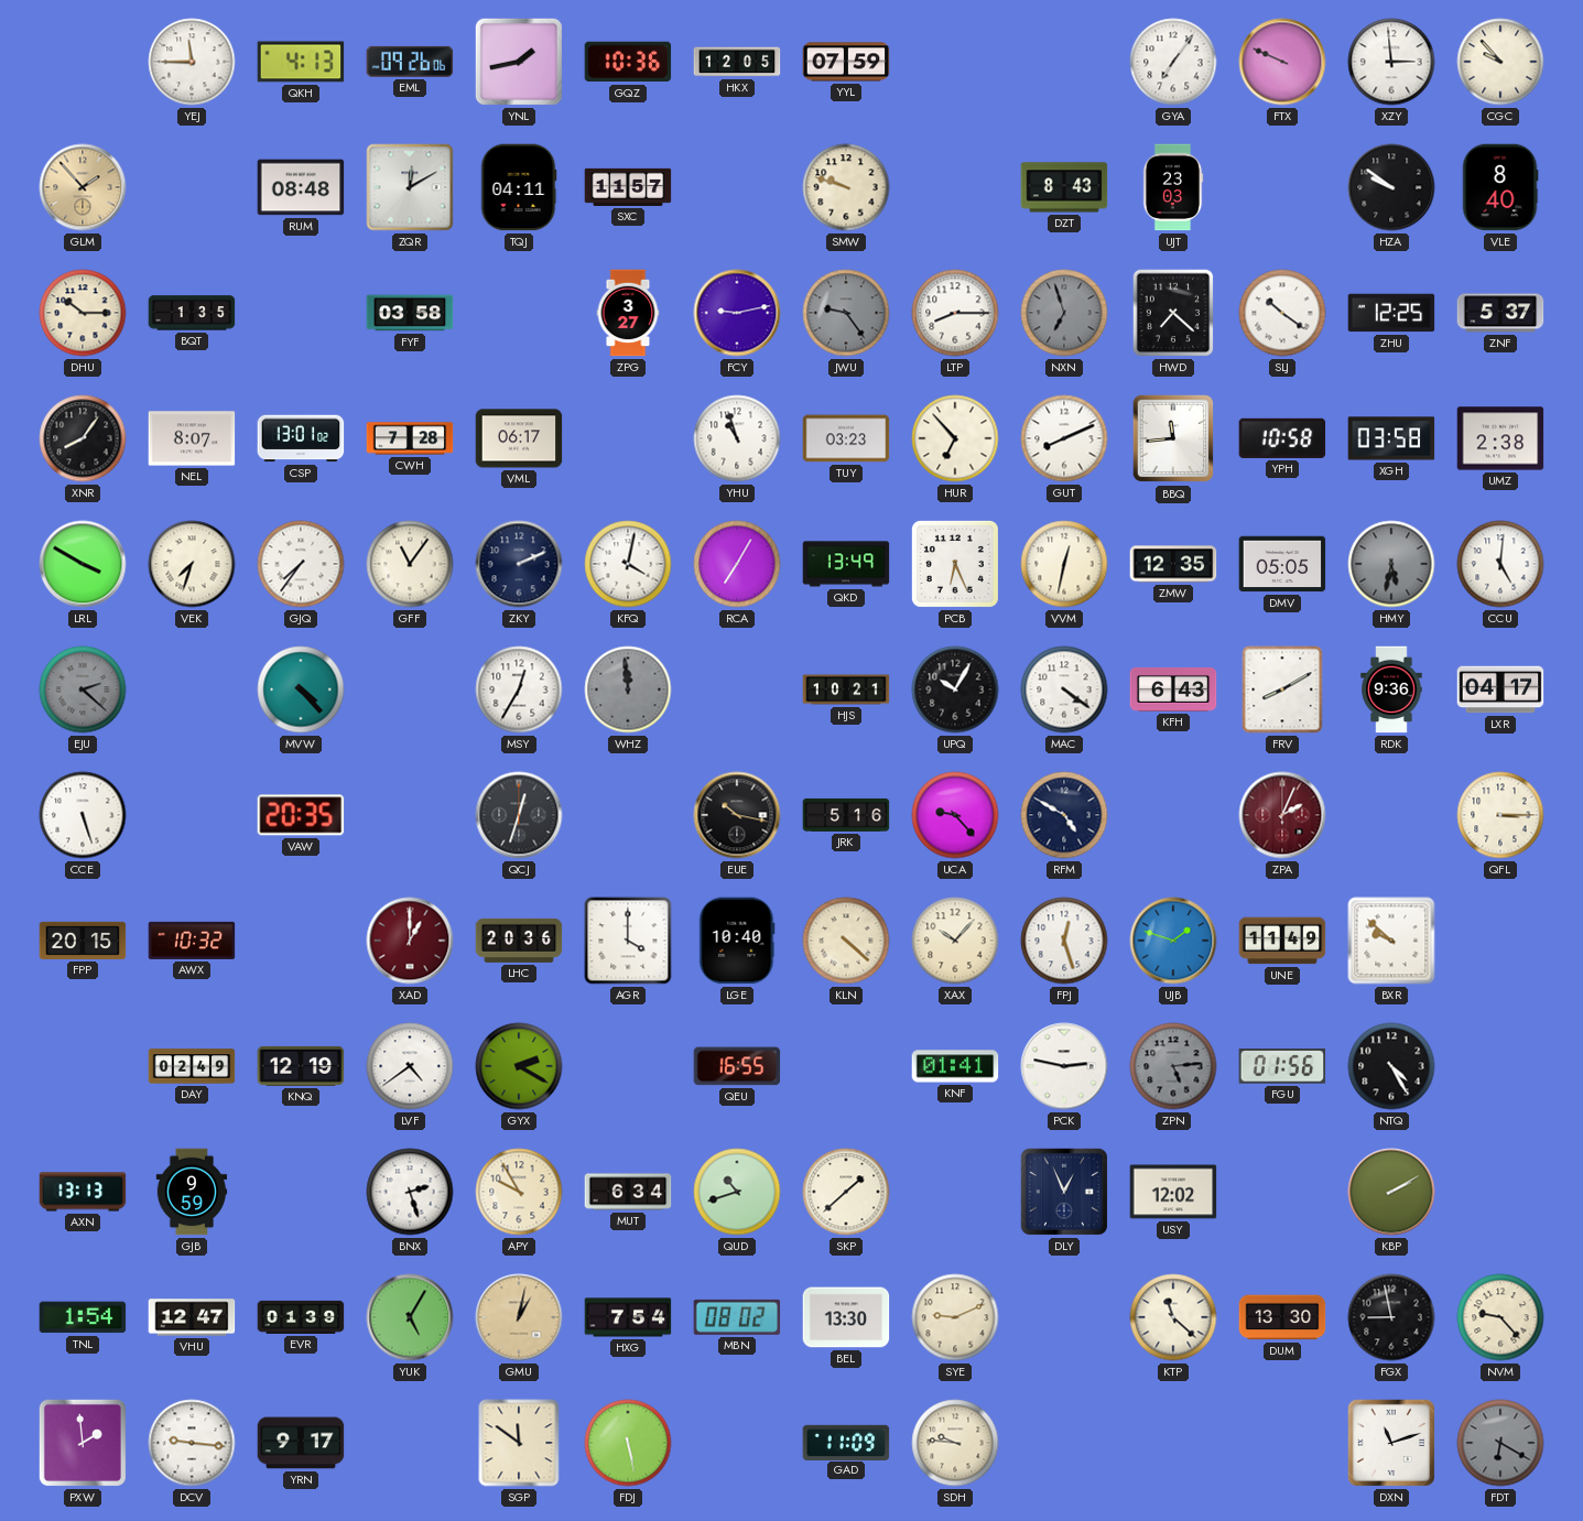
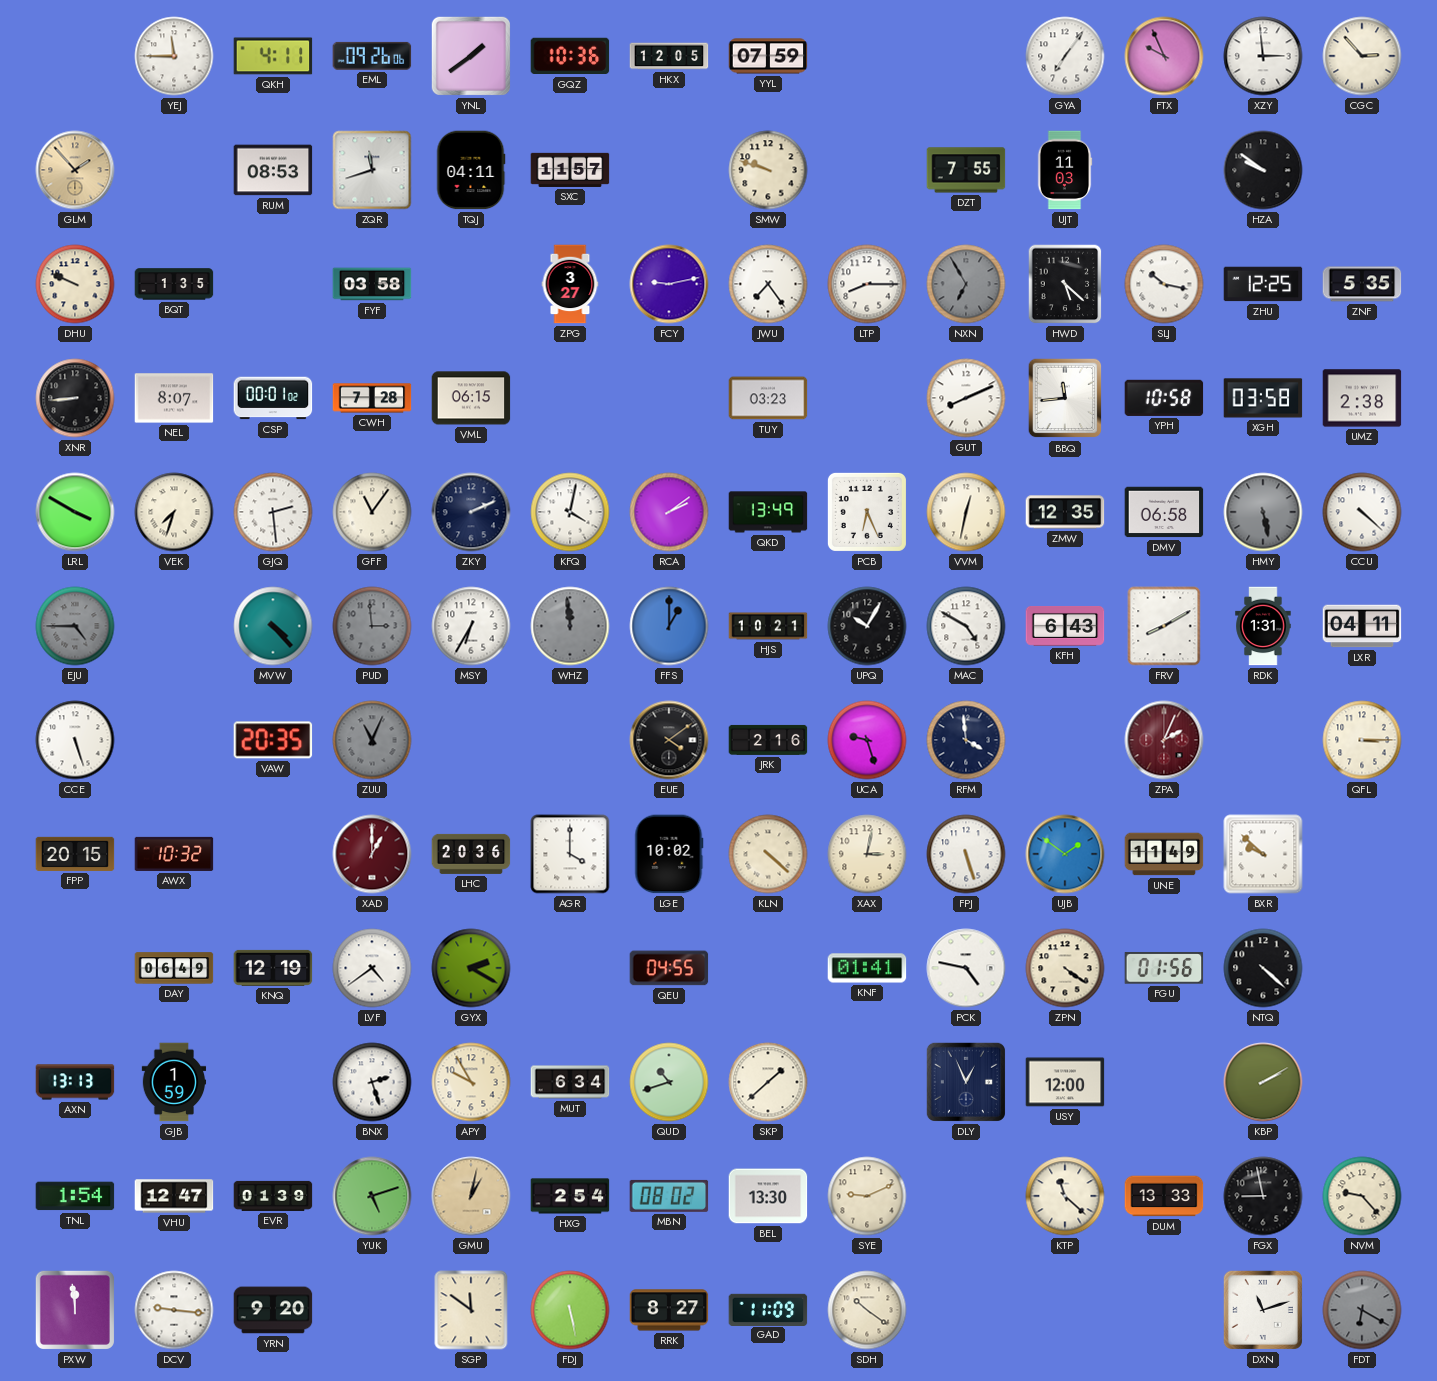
QKH: 4:13 -> 4:11
YNL: 1:43 -> 1:39
FTX: 9:49 -> 9:56
CGC: 9:53 -> 2:53
RUM: 08:48 -> 08:53
ZQR: 12:10 -> 11:42
DZT: 8:43 -> 7:55
UJT: 23:03 -> 11:03
VLE: 8:40 -> none
DHU: 10:15 -> 9:49
JWU: 9:24 -> 7:24
JWU dial: grey -> white
NXN: 6:57 -> 6:55
HWD: 7:22 -> 5:22
SLJ: 10:21 -> 10:17
ZNF: 5:37 -> 5:35
XNR: 8:06 -> 8:44
CSP: 13:01 -> 00:01
VML: 06:17 -> 06:15
YHU: 10:57 -> none
HUR: 6:53 -> none
GJQ: 7:36 -> 2:29
RCA: 7:05 -> 2:09
DMV: 05:05 -> 06:58
HMY: 5:32 -> 5:28
CCU: 5:01 -> 4:22
EJU: 2:22 -> 4:45
PUD: none -> 2:59
MSY: 12:35 -> 6:35
FFS: none -> 1:00
MAC: 4:21 -> 4:50
RDK: 9:36 -> 1:31
LXR: 04:17 -> 04:11
ZUU: none -> 11:04
QCJ: 12:33 -> none
EUE: 10:17 -> 4:09
JRK: 5:16 -> 2:16
UCA: 9:23 -> 9:27
RFM: 4:50 -> 3:59
LGE: 10:40 -> 10:02
XAX: 10:07 -> 3:02
FPJ: 12:27 -> 5:27
UJB: 1:48 -> 1:51
DAY: 02:49 -> 06:49
QEU: 16:55 -> 04:55
PCK: 2:47 -> 4:47
ZPN: 5:14 -> 4:21
ZPN dial: grey -> cream
NTQ: 4:25 -> 4:22
GJB: 9:59 -> 1:59
USY: 12:02 -> 12:00
YUK: 5:05 -> 5:12
HXG: 7:54 -> 2:54
DUM: 13:30 -> 13:33
PXW: 1:59 -> 11:59
YRN: 9:17 -> 9:20
RRK: none -> 8:27
SDH: 9:46 -> 10:21
